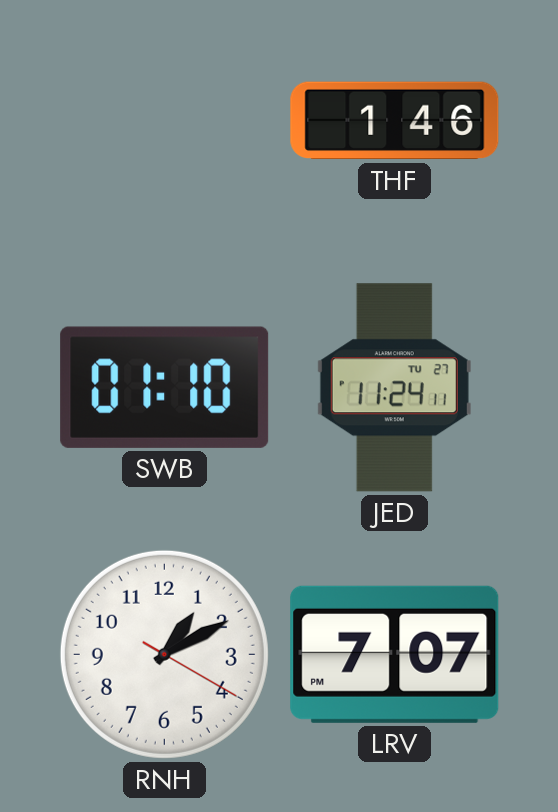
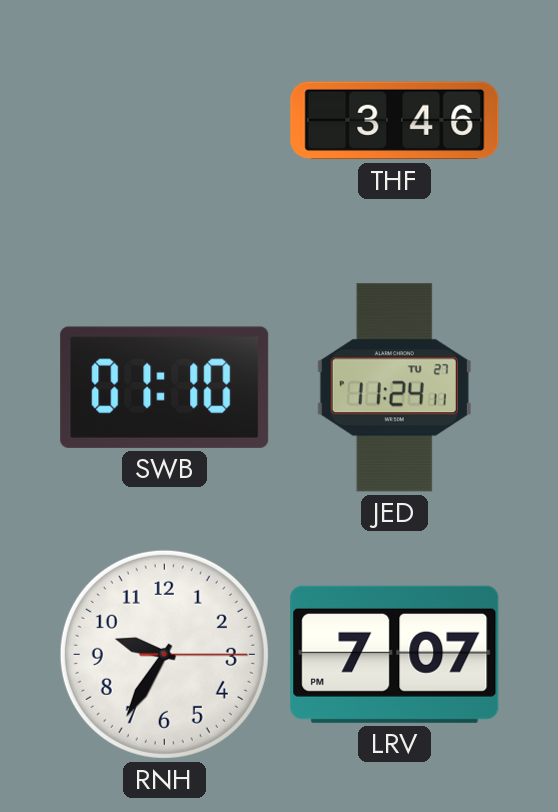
THF: 1:46 -> 3:46
RNH: 1:10 -> 9:35
